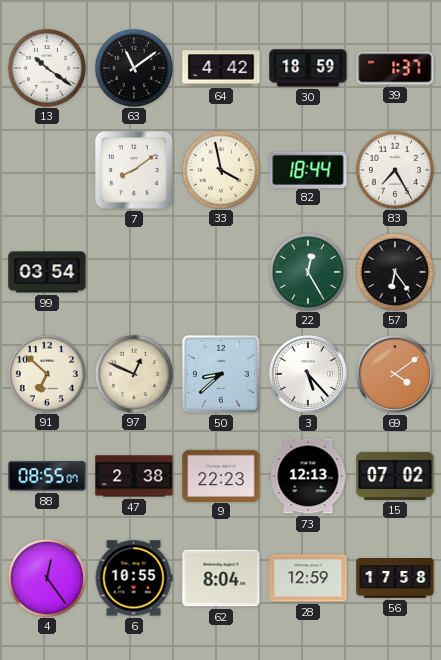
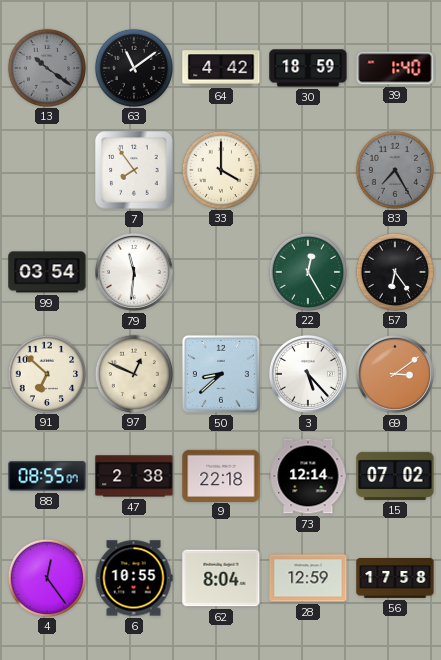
13 dial: white -> grey
39: 1:37 -> 1:40
7: 8:09 -> 7:54
33: 3:58 -> 4:00
82: 18:44 -> none
83 dial: white -> grey
79: none -> 11:31
69: 4:09 -> 3:09
9: 22:23 -> 22:18
73: 12:13 -> 12:14
